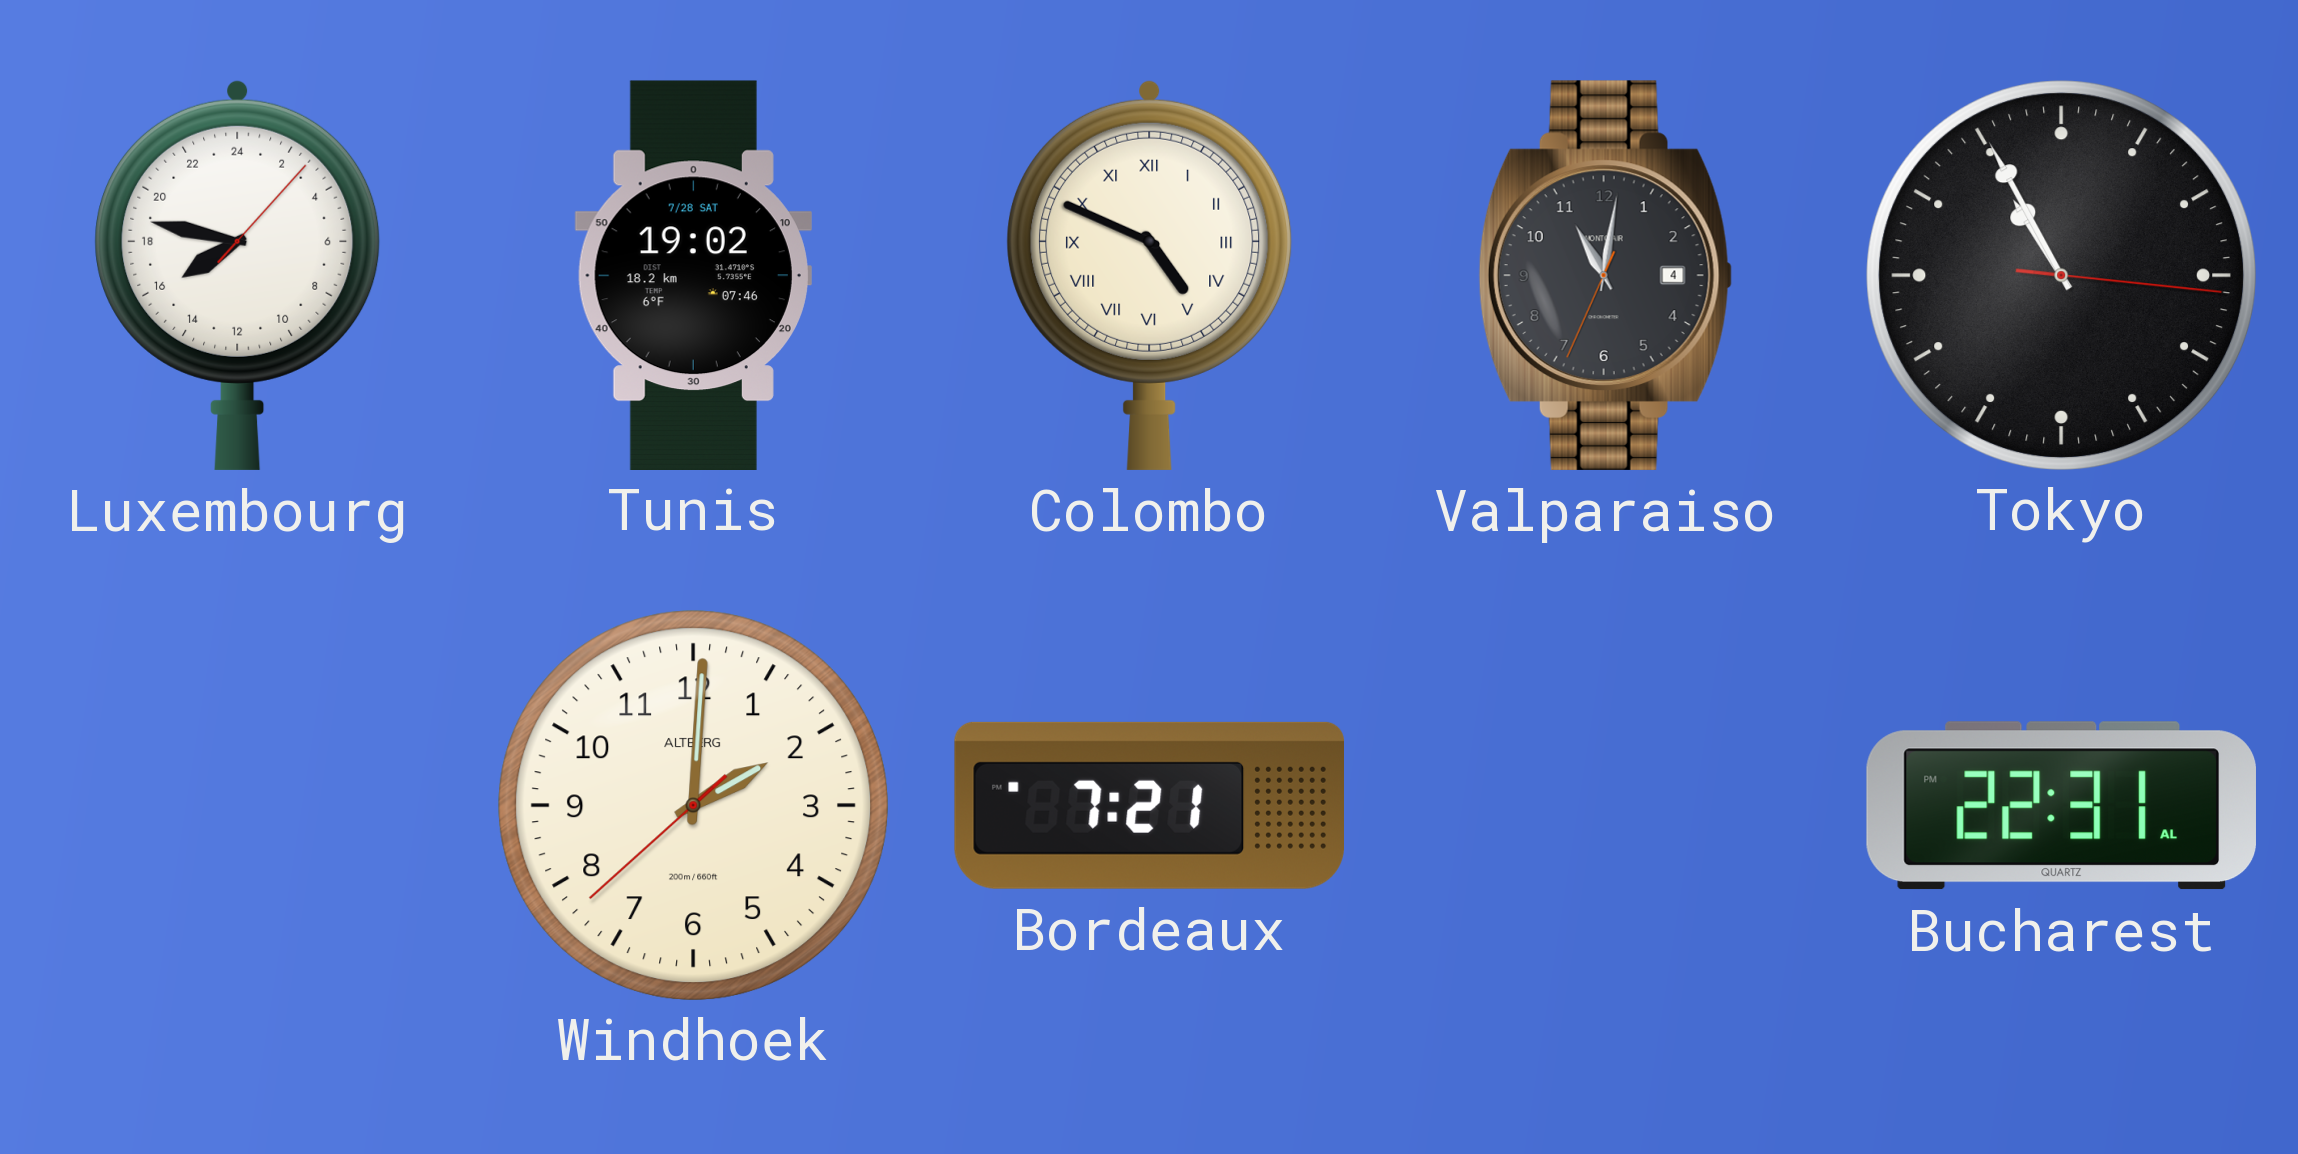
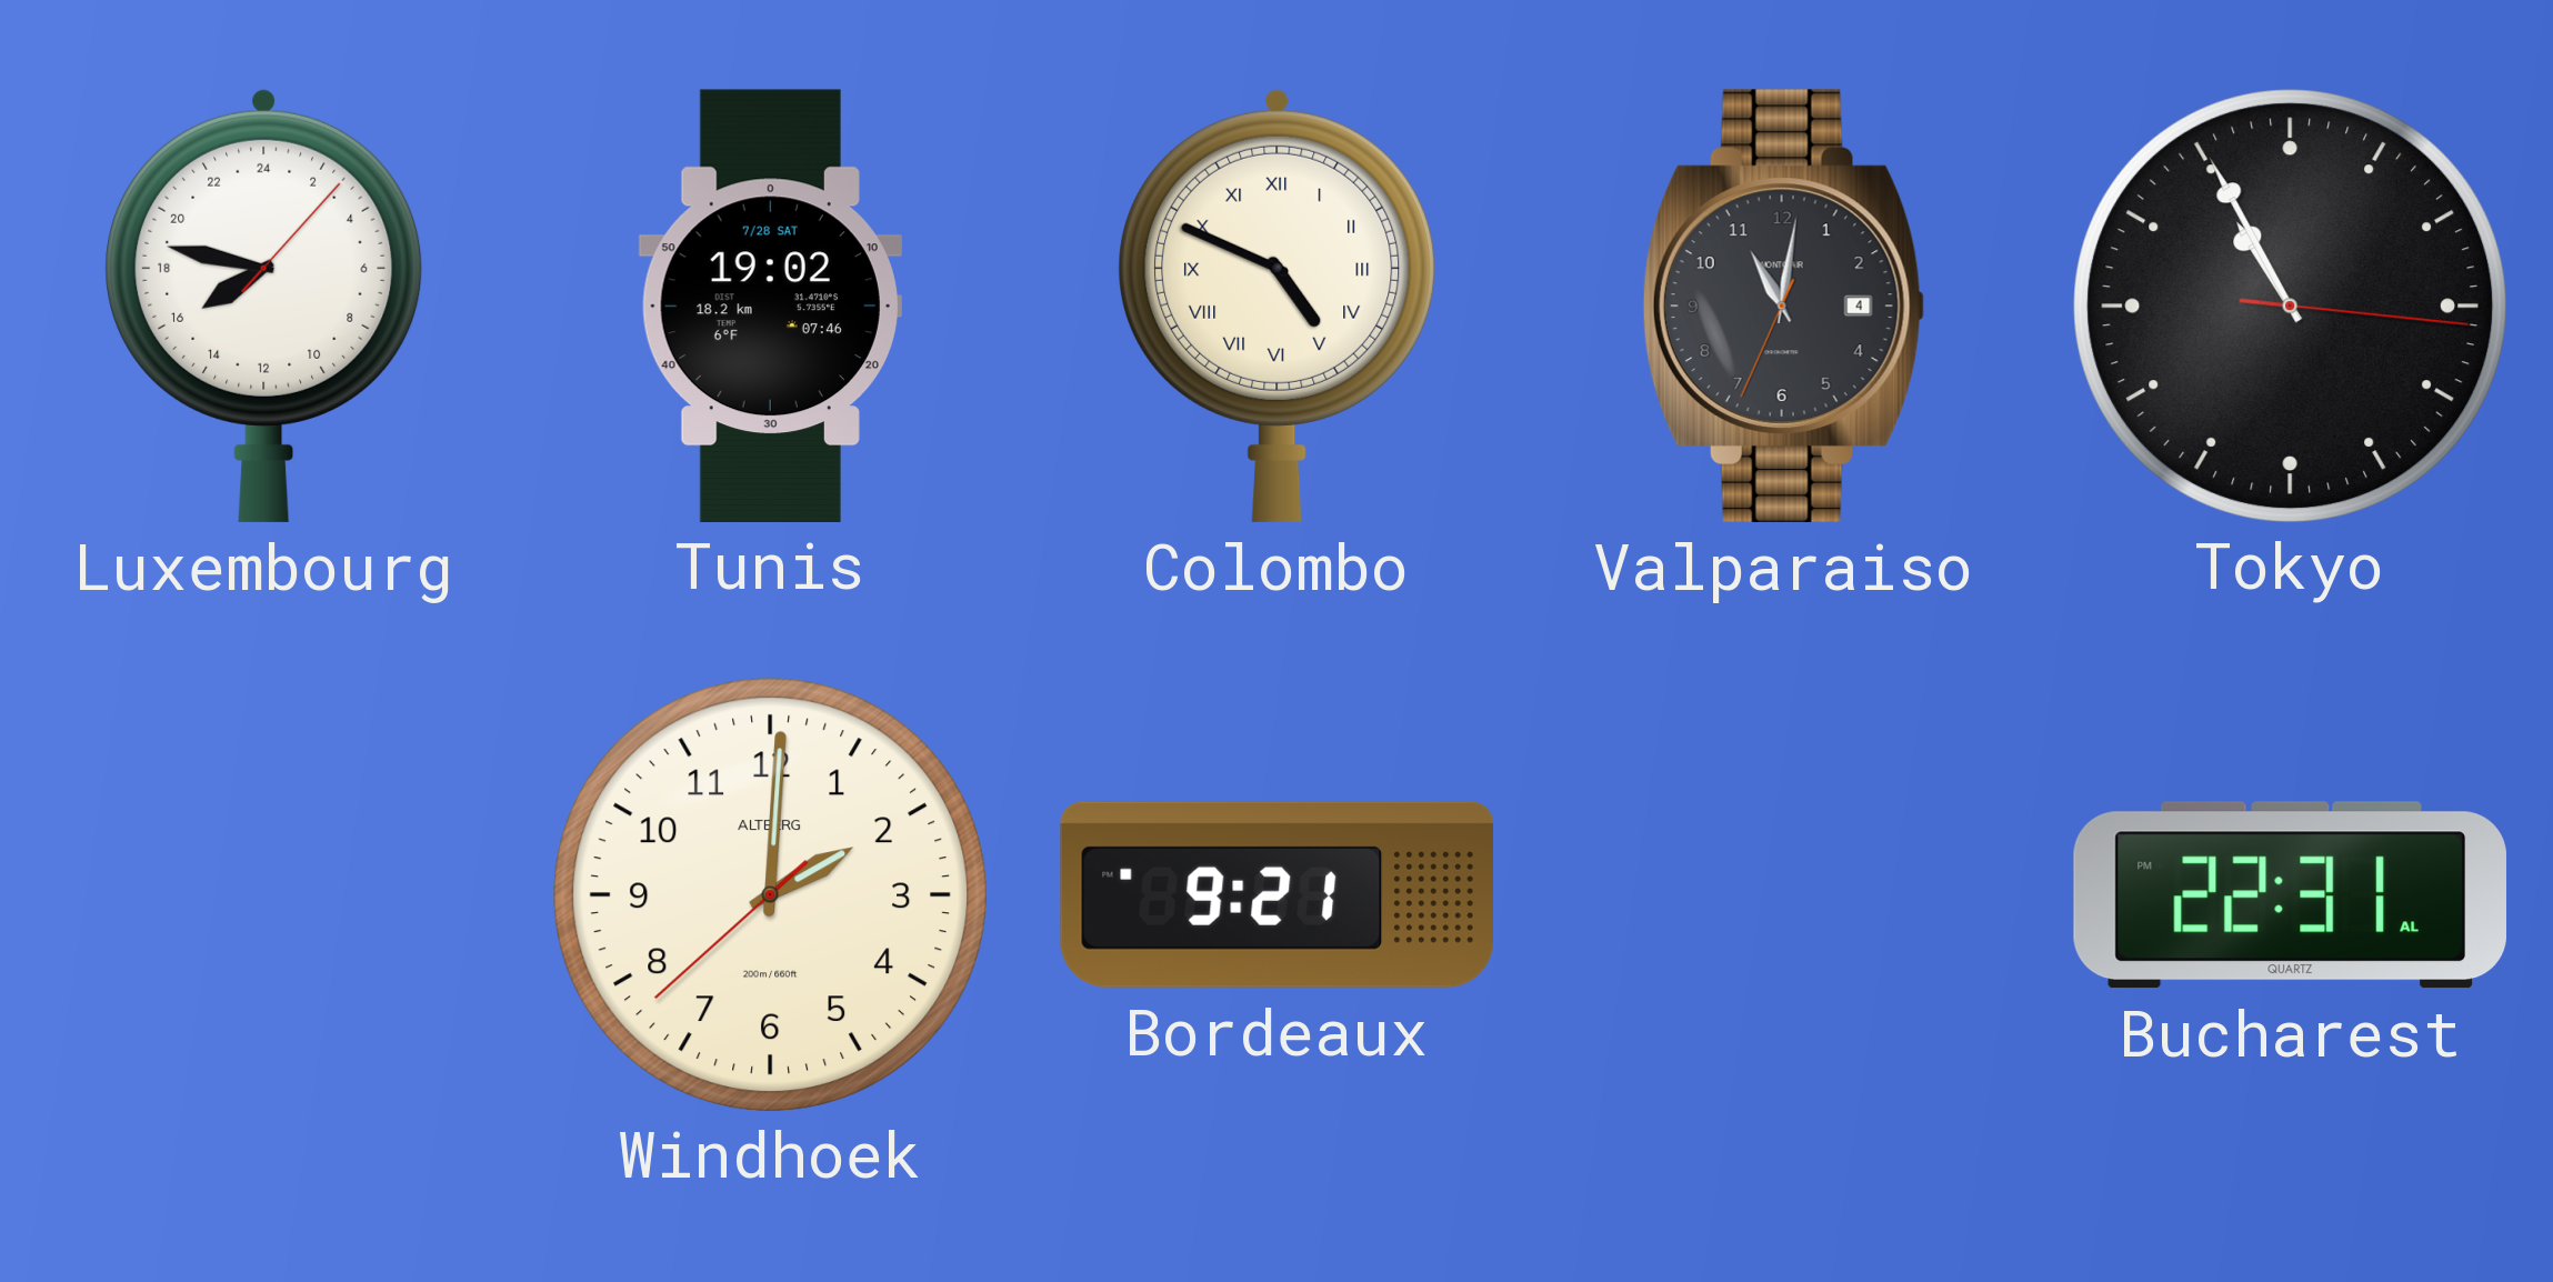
Bordeaux: 7:21 -> 9:21
